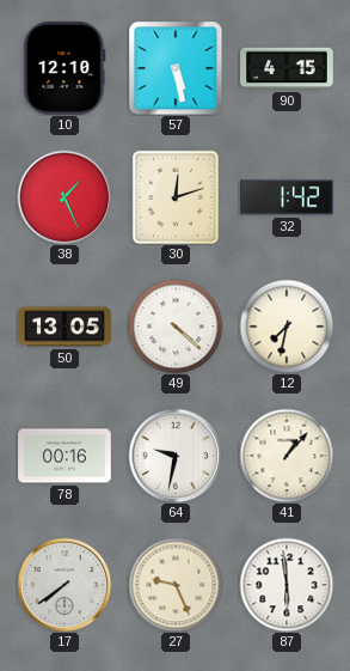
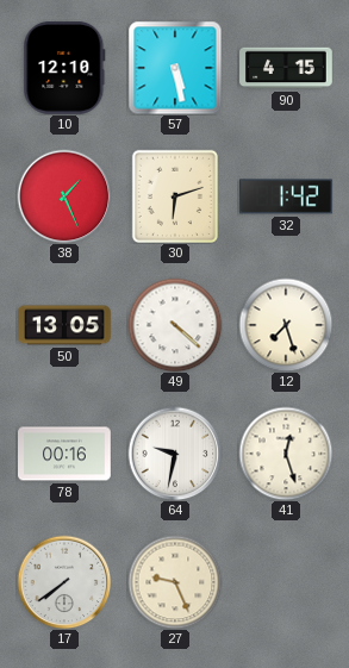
30: 12:12 -> 6:12
12: 7:32 -> 7:27
41: 1:07 -> 12:27
87: 5:59 -> none
